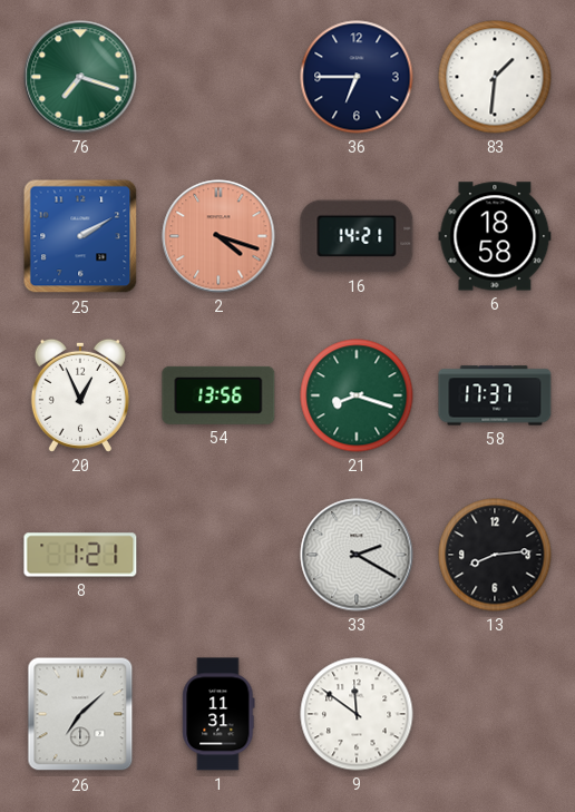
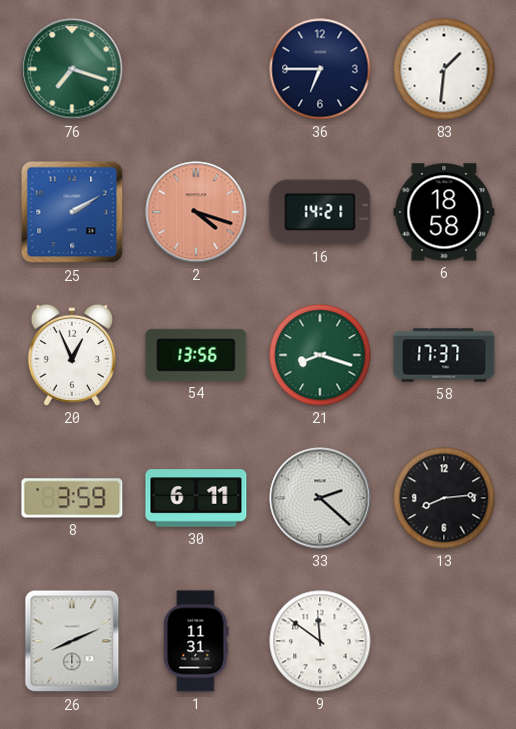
8: 1:21 -> 3:59
30: none -> 6:11
33: 2:20 -> 2:22
26: 7:08 -> 8:11
